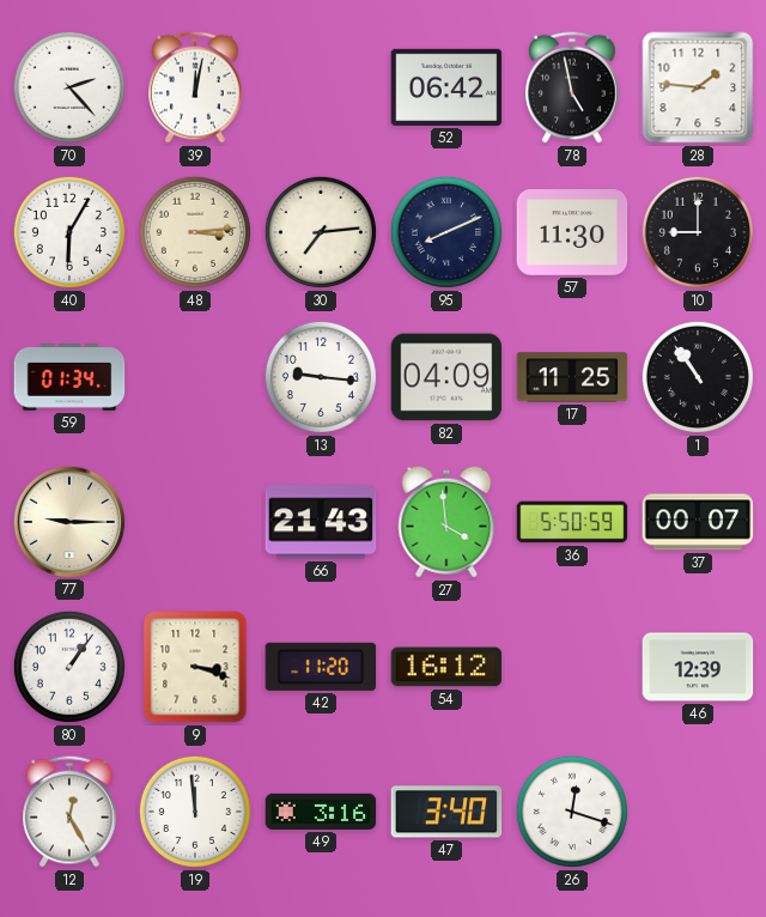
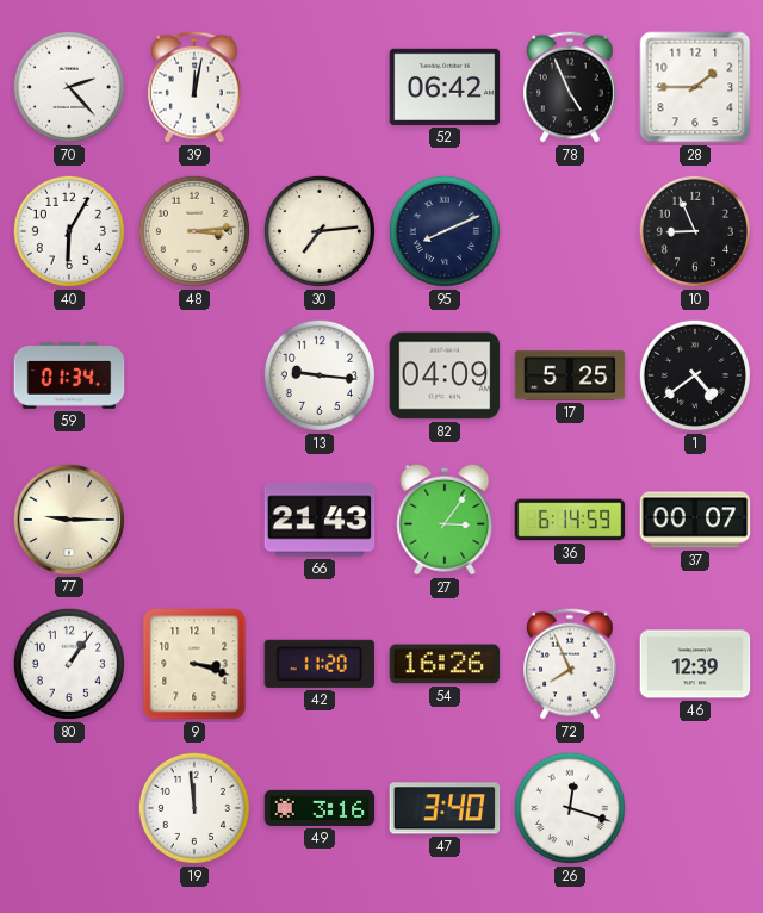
78: 4:58 -> 4:56
28: 1:46 -> 1:45
57: 11:30 -> none
10: 9:00 -> 8:56
17: 11:25 -> 5:25
1: 10:54 -> 4:39
27: 3:59 -> 3:06
36: 5:50 -> 6:14
54: 16:12 -> 16:26
72: none -> 7:56
12: 12:25 -> none
